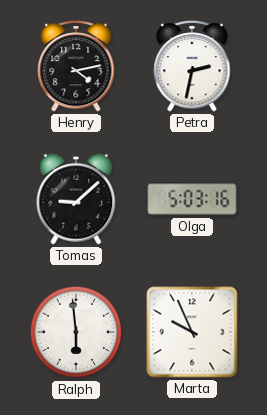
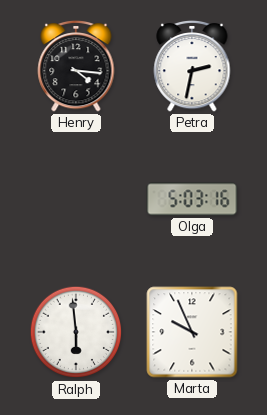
Henry: 4:13 -> 4:16
Tomas: 9:08 -> none
